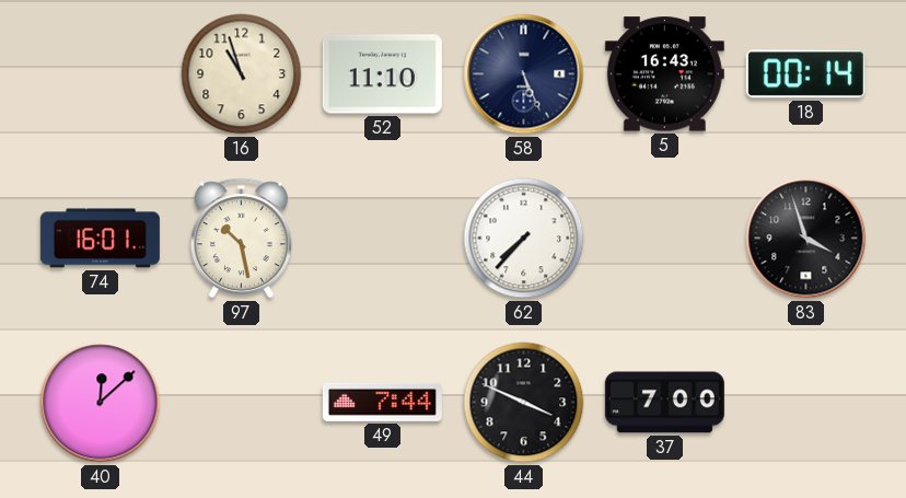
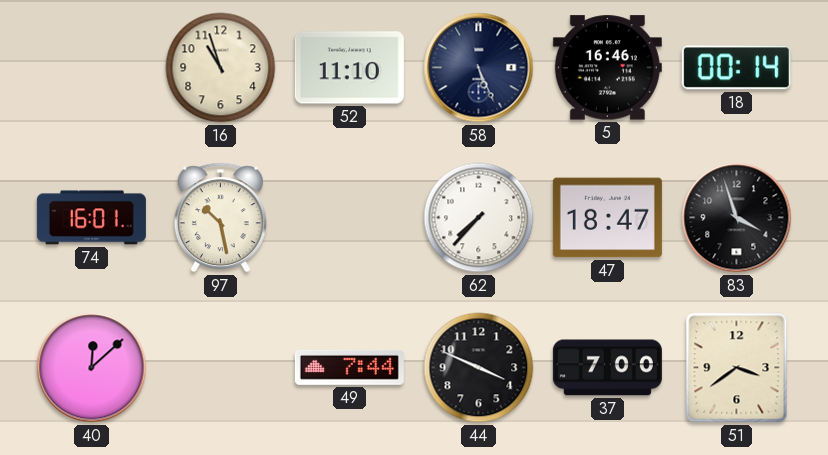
5: 16:43 -> 16:46
47: none -> 18:47
51: none -> 3:39
